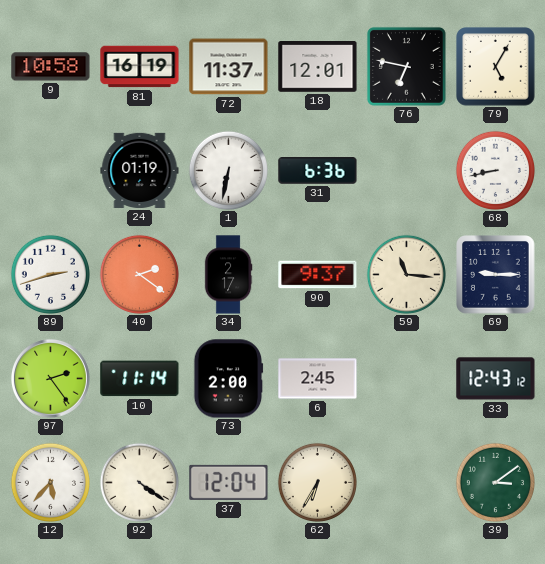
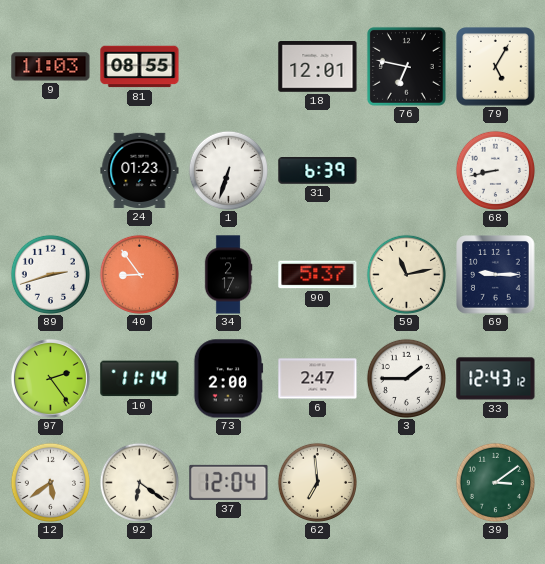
9: 10:58 -> 11:03
81: 16:19 -> 08:55
72: 11:37 -> none
24: 01:19 -> 01:23
1: 6:32 -> 6:33
31: 6:36 -> 6:39
40: 2:21 -> 8:54
90: 9:37 -> 5:37
59: 11:16 -> 11:13
6: 2:45 -> 2:47
3: none -> 1:45
12: 5:37 -> 5:39
92: 4:21 -> 6:21
62: 6:35 -> 6:59
